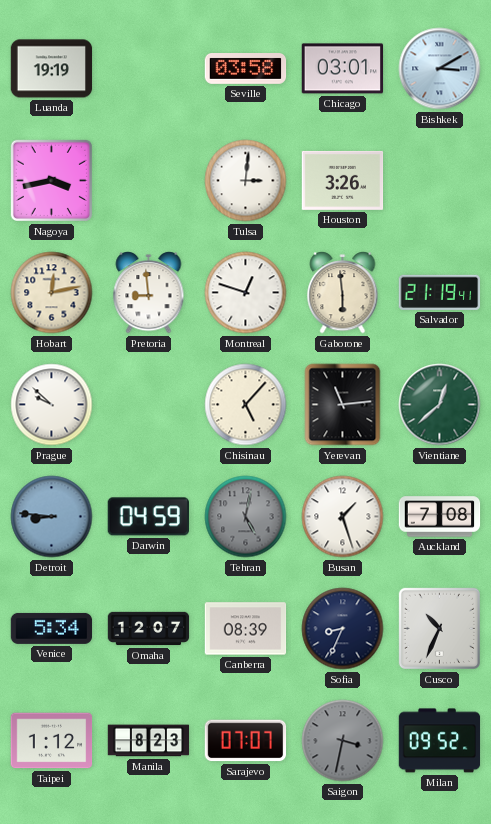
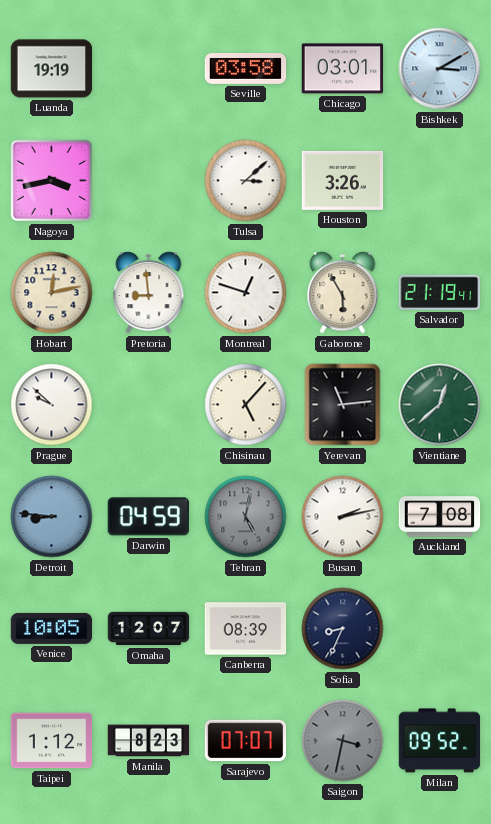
Tulsa: 3:01 -> 3:08
Gaborone: 5:59 -> 5:55
Busan: 1:27 -> 2:13
Venice: 5:34 -> 10:05
Cusco: 10:34 -> none
